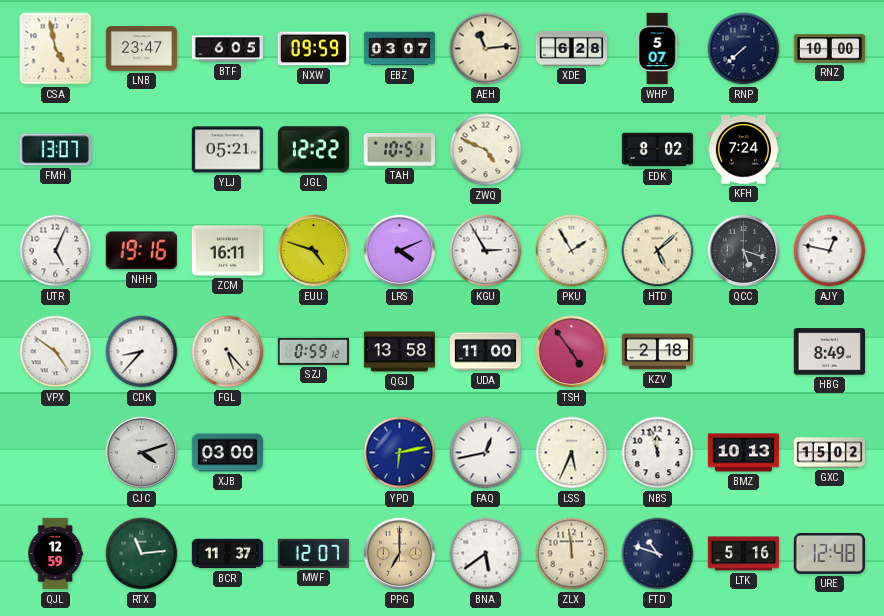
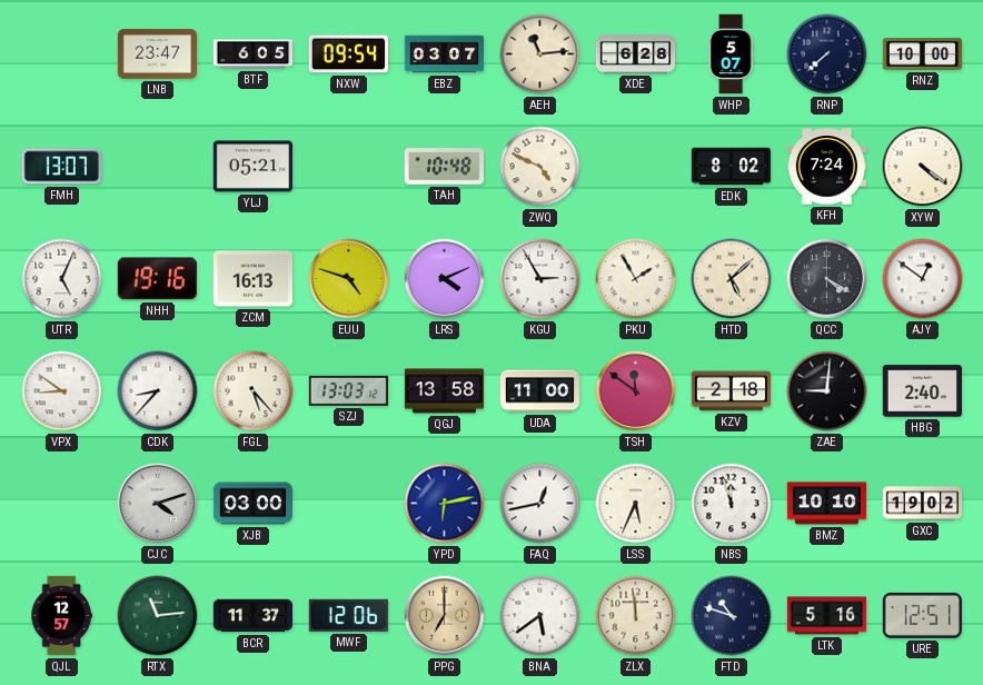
CSA: 4:58 -> none
NXW: 09:59 -> 09:54
JGL: 12:22 -> none
TAH: 10:51 -> 10:48
XYW: none -> 4:21
ZCM: 16:11 -> 16:13
QCC: 5:18 -> 4:20
AJY: 12:47 -> 12:51
VPX: 4:51 -> 8:51
SZJ: 0:59 -> 13:03
TSH: 4:54 -> 11:51
ZAE: none -> 9:01
HBG: 8:49 -> 2:40
BMZ: 10:13 -> 10:10
GXC: 15:02 -> 19:02
QJL: 12:59 -> 12:57
MWF: 12:07 -> 12:06
URE: 12:48 -> 12:51
